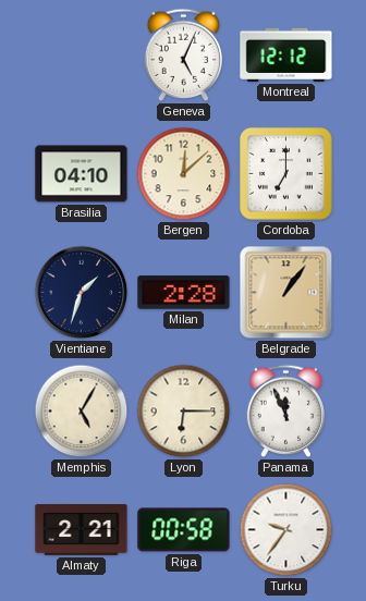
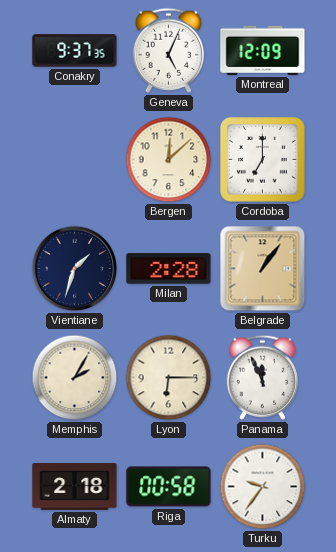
Conakry: none -> 9:37
Montreal: 12:12 -> 12:09
Brasilia: 04:10 -> none
Memphis: 5:05 -> 2:05
Almaty: 2:21 -> 2:18
